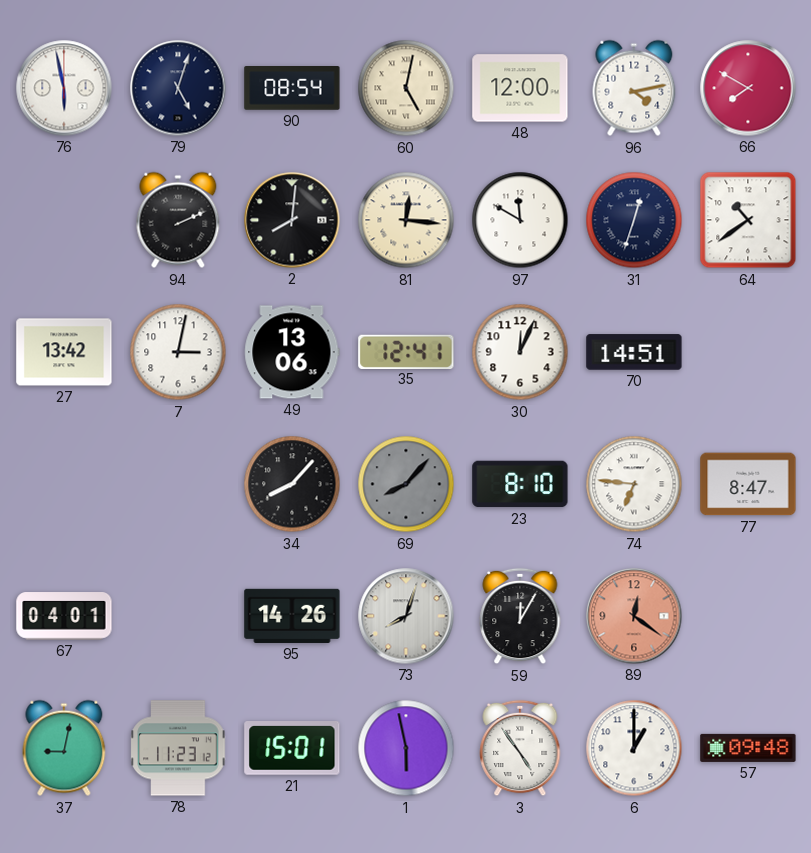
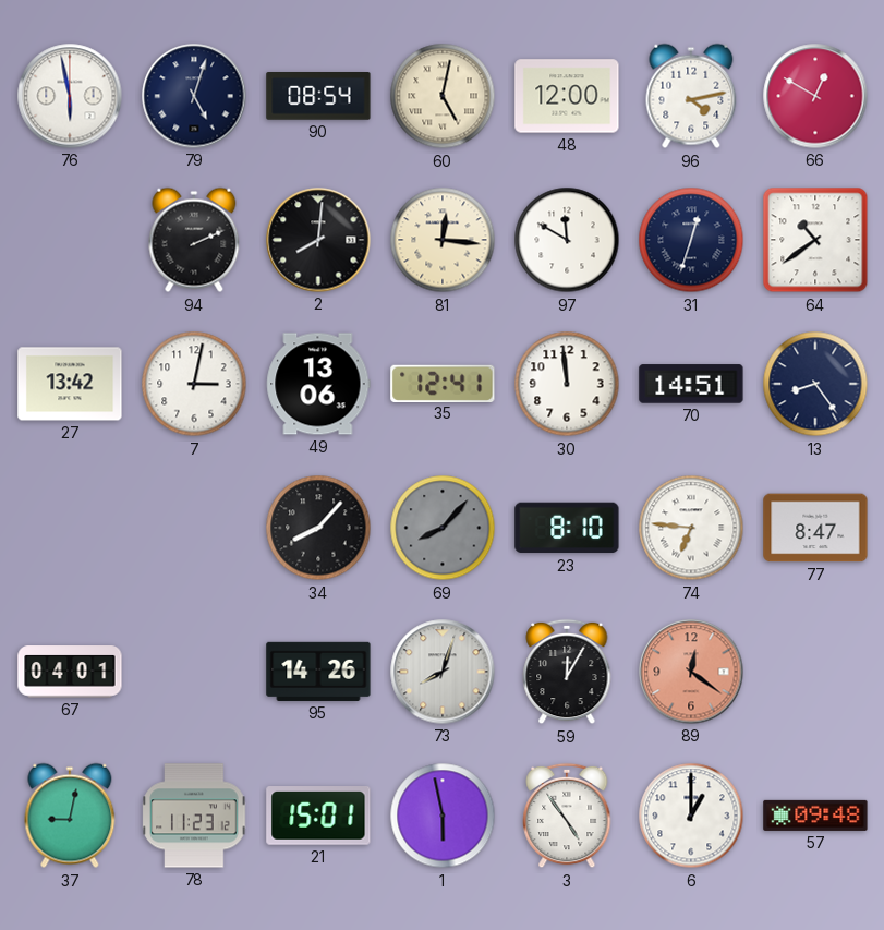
66: 7:50 -> 12:50
30: 12:04 -> 11:59
13: none -> 8:24
